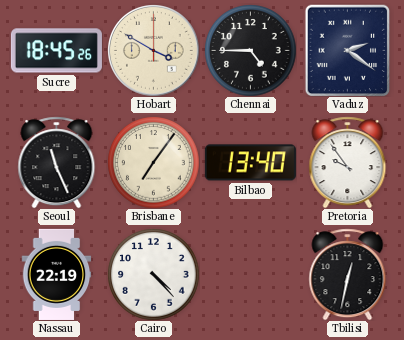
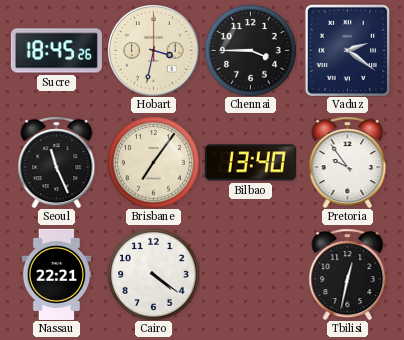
Hobart: 3:50 -> 3:32
Chennai: 4:45 -> 3:45
Nassau: 22:19 -> 22:21
Cairo: 4:23 -> 4:21
